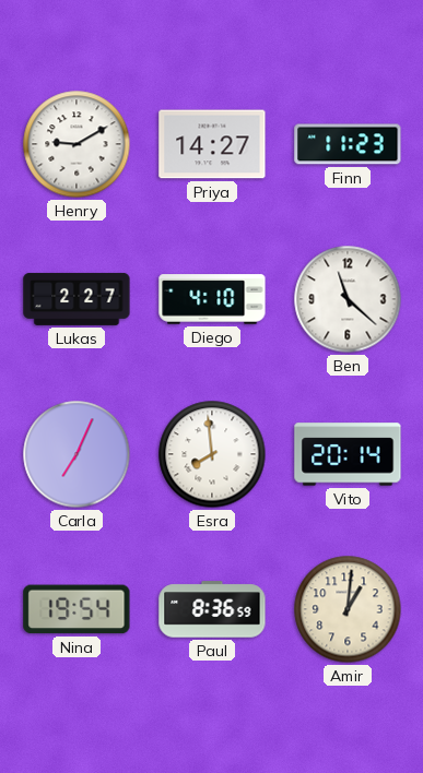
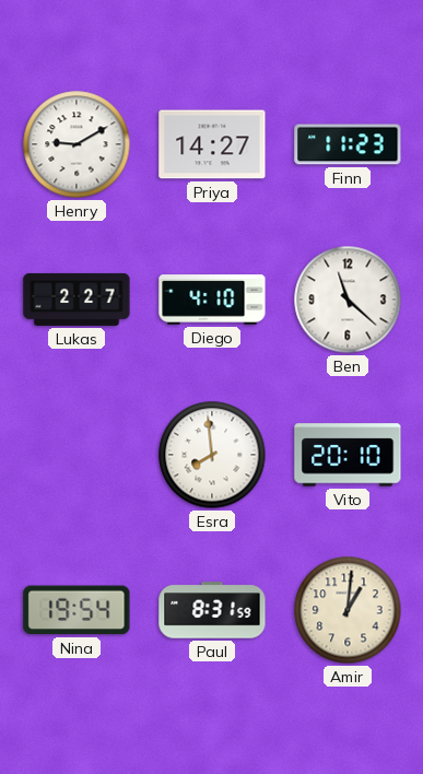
Carla: 7:04 -> none
Vito: 20:14 -> 20:10
Paul: 8:36 -> 8:31
